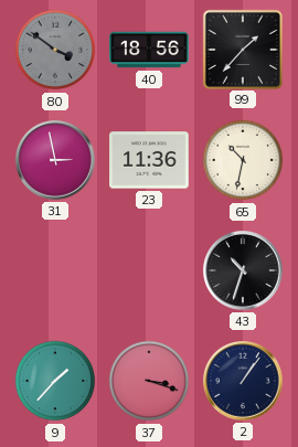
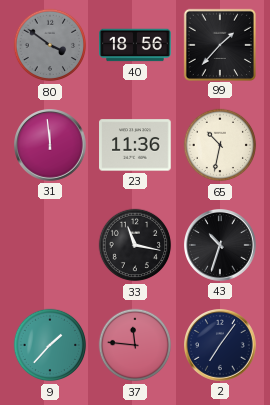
31: 2:58 -> 11:59
33: none -> 11:17
37: 3:18 -> 11:46
2: 1:06 -> 7:06
